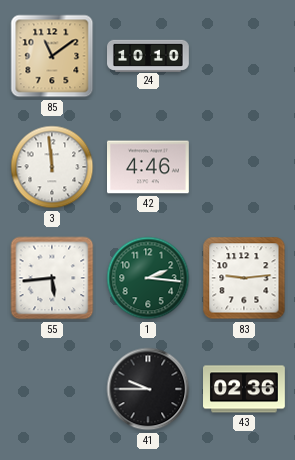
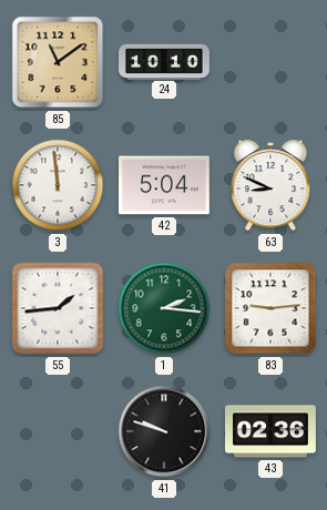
42: 4:46 -> 5:04
63: none -> 8:49
55: 5:44 -> 1:44
41: 9:45 -> 9:48
